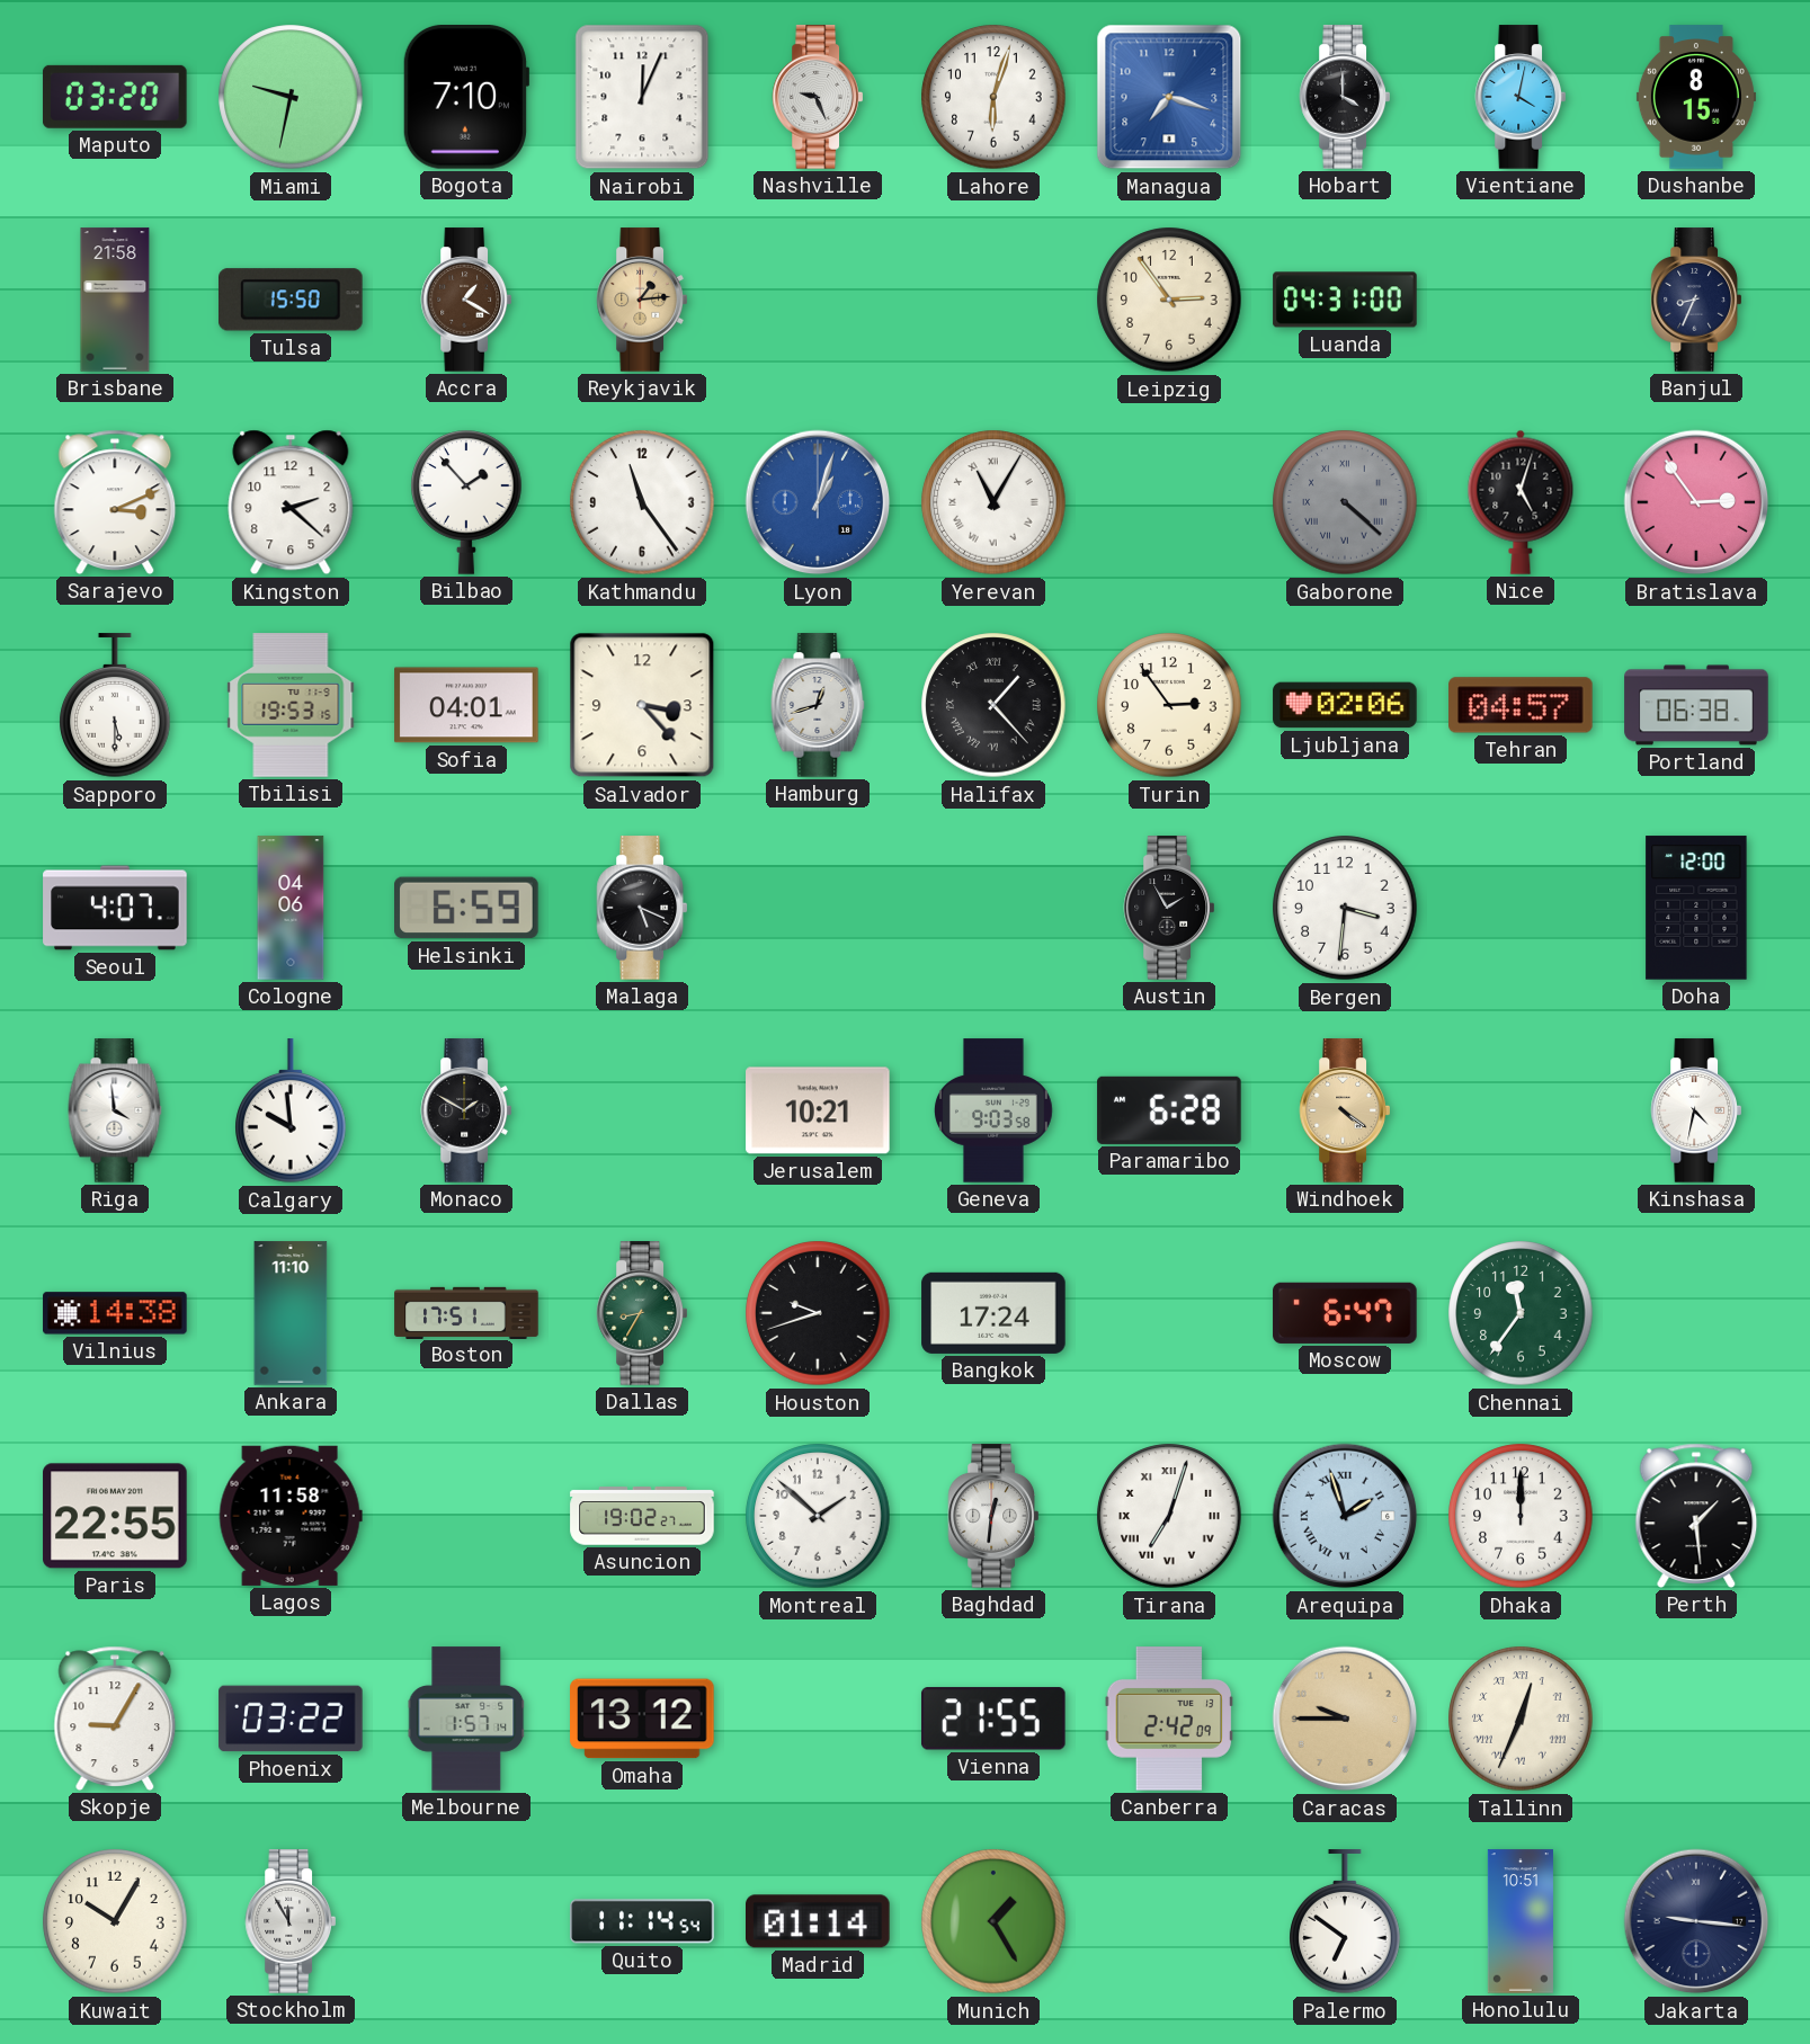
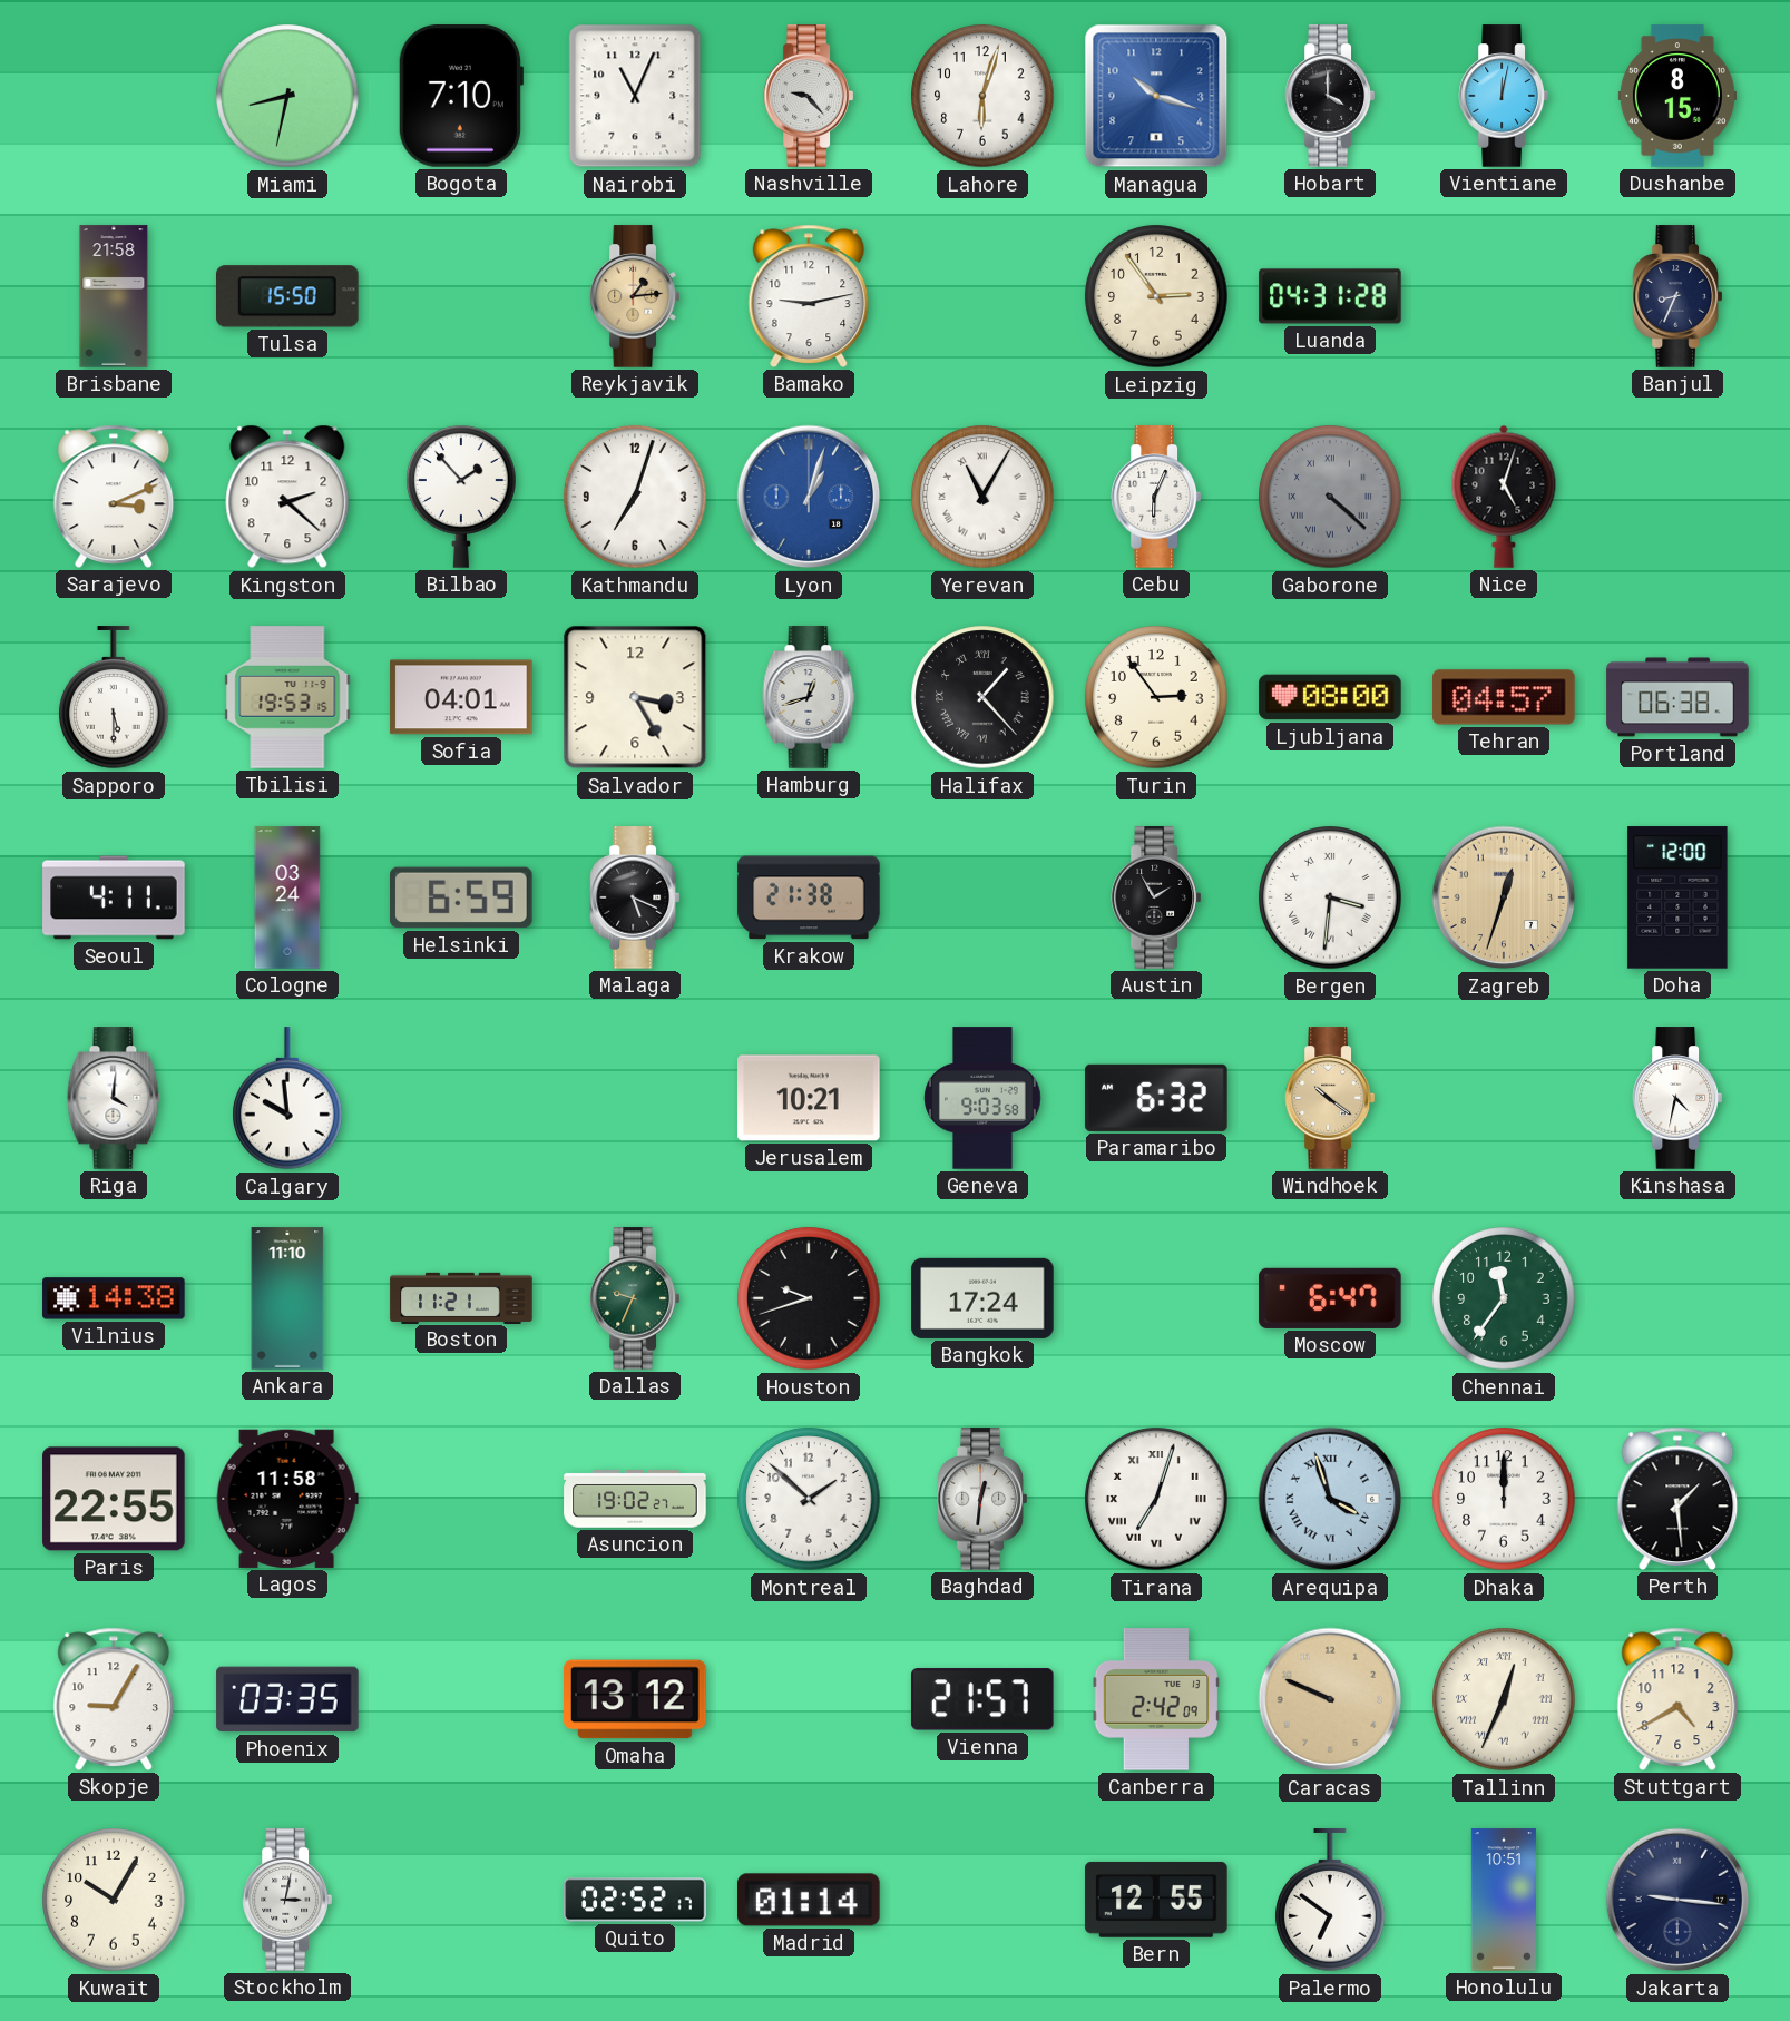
Maputo: 03:20 -> none
Miami: 9:32 -> 8:32
Nairobi: 12:04 -> 11:04
Nashville: 9:26 -> 9:23
Managua: 7:18 -> 10:18
Vientiane: 4:02 -> 12:02
Accra: 1:20 -> none
Bamako: none -> 9:13
Luanda: 04:31:00 -> 04:31:28
Kathmandu: 11:24 -> 7:03
Cebu: none -> 6:04
Bratislava: 2:54 -> none
Salvador: 3:23 -> 3:25
Ljubljana: 02:06 -> 08:00
Seoul: 4:07 -> 4:11
Cologne: 04:06 -> 03:24
Krakow: none -> 21:38
Bergen numerals: Arabic -> Roman
Zagreb: none -> 12:33
Riga: 3:59 -> 4:01
Monaco: 1:50 -> none
Paramaribo: 6:28 -> 6:32
Windhoek: 4:21 -> 10:21
Boston: 17:51 -> 11:21
Dallas: 8:35 -> 9:34
Arequipa: 1:57 -> 3:57
Phoenix: 03:22 -> 03:35
Melbourne: 1:57 -> none
Vienna: 21:55 -> 21:57
Caracas: 9:45 -> 9:49
Stuttgart: none -> 4:40
Stockholm: 11:55 -> 3:02
Quito: 11:14 -> 02:52
Munich: 1:25 -> none
Bern: none -> 12:55
